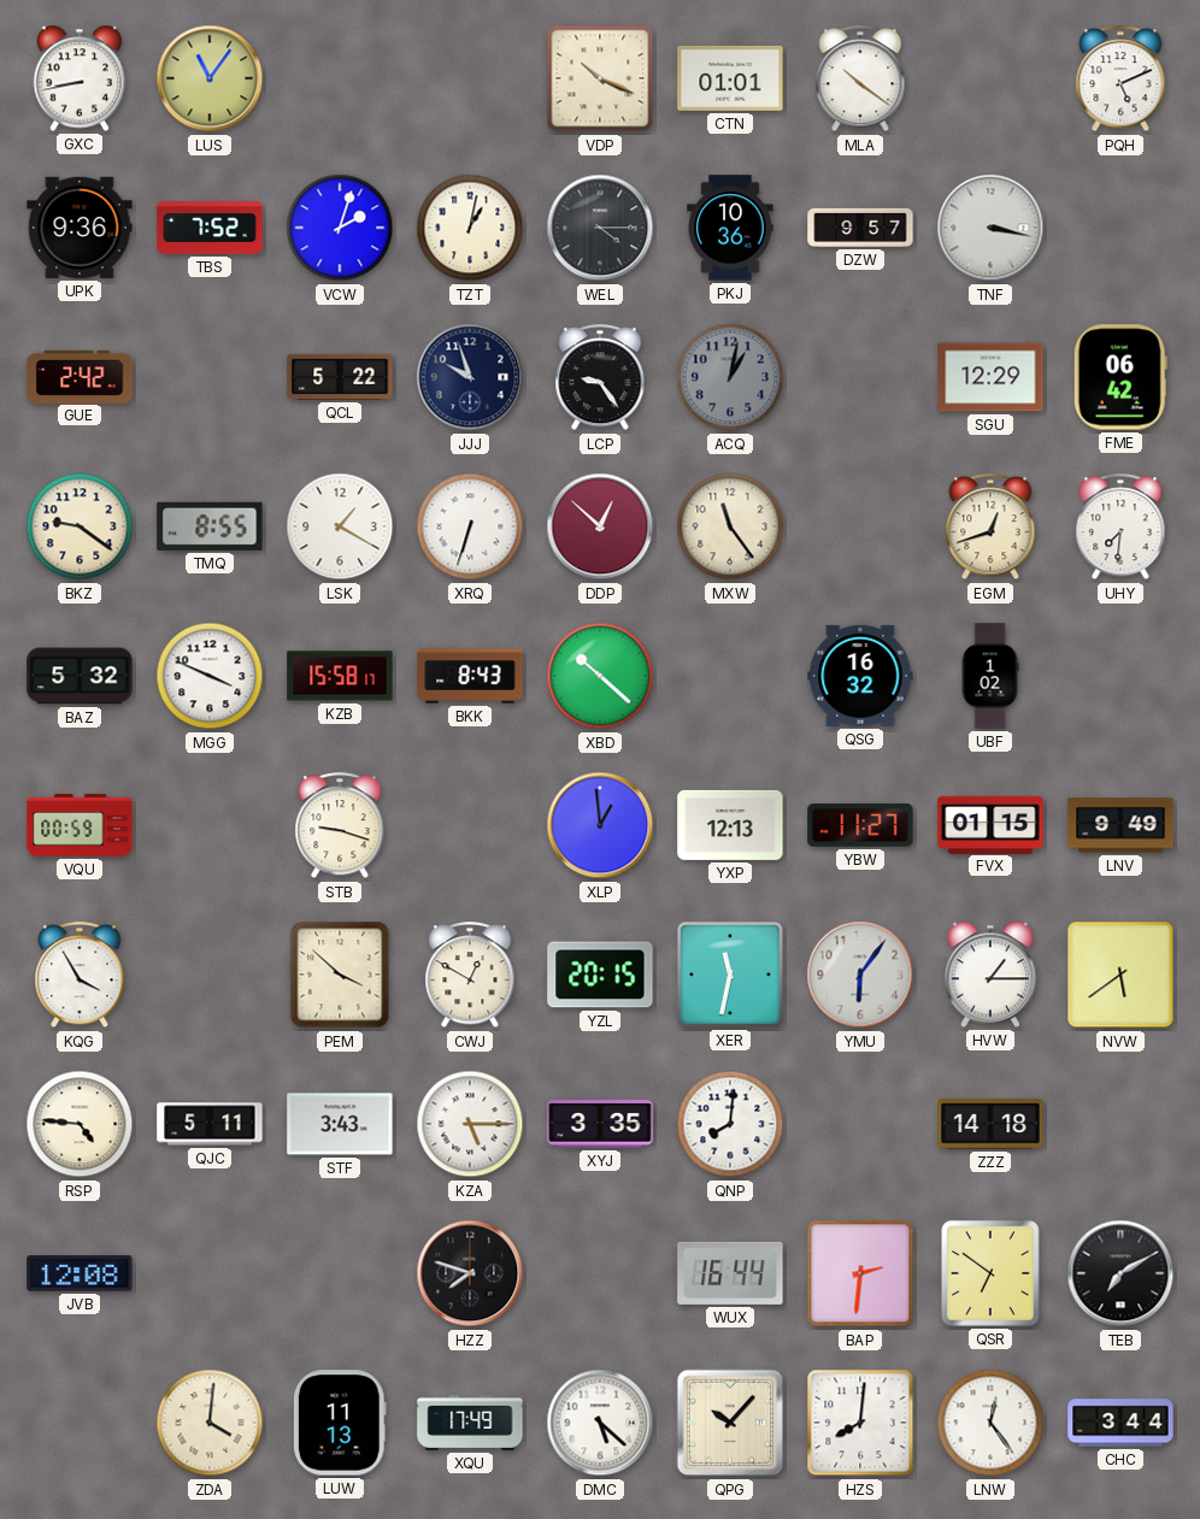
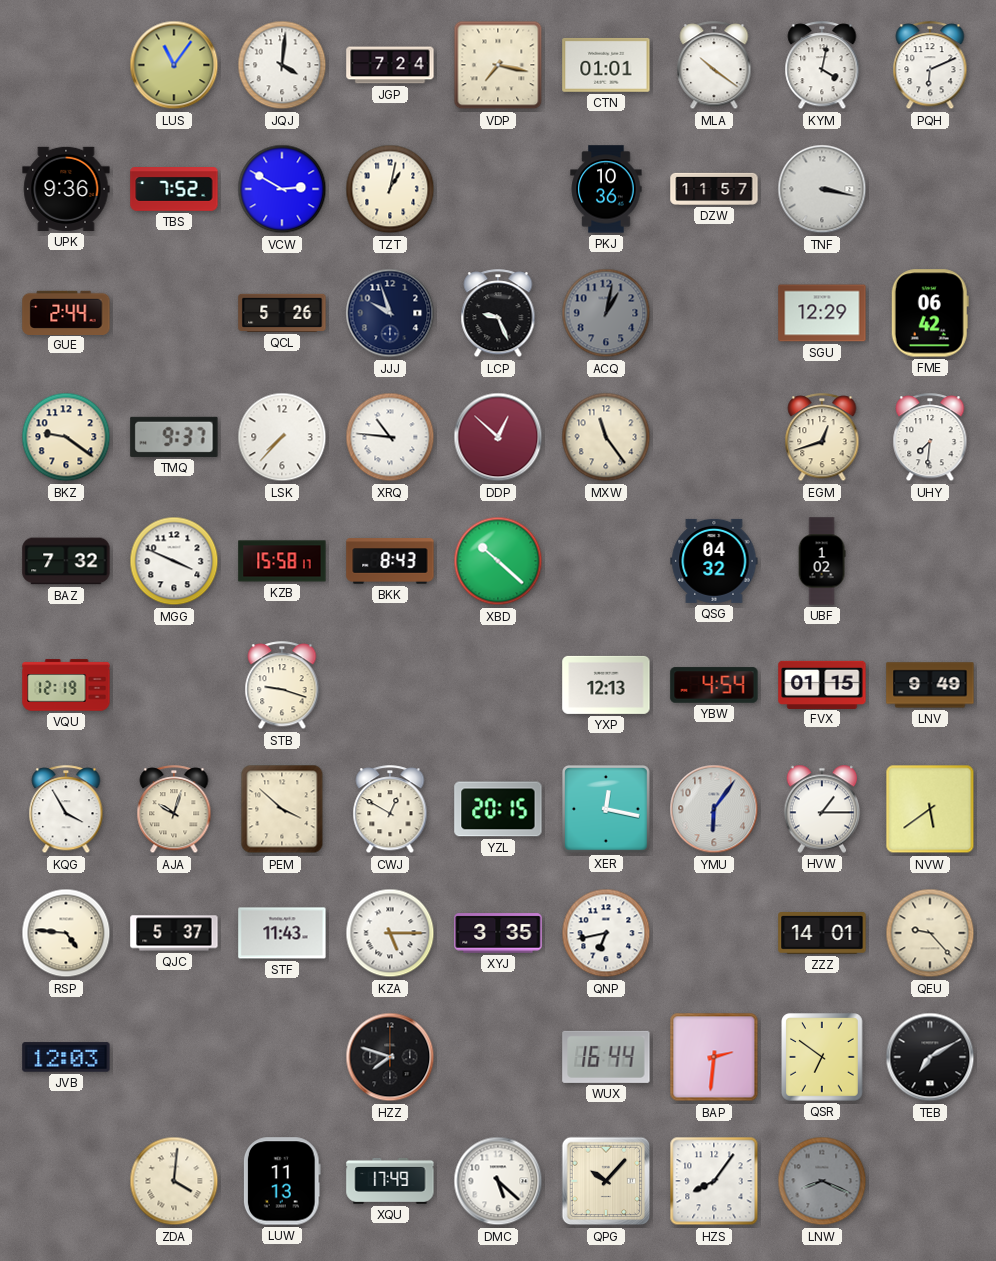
GXC: 8:43 -> none
JQJ: none -> 4:01
JGP: none -> 7:24
VDP: 10:19 -> 7:17
KYM: none -> 4:02
PQH: 5:11 -> 6:11
VCW: 2:03 -> 2:50
WEL: 4:15 -> none
DZW: 9:57 -> 11:57
GUE: 2:42 -> 2:44
QCL: 5:22 -> 5:26
LCP: 9:24 -> 9:26
TMQ: 8:55 -> 9:37
LSK: 1:20 -> 7:37
XRQ: 6:33 -> 10:46
BAZ: 5:32 -> 7:32
QSG: 16:32 -> 04:32
VQU: 00:59 -> 12:19
XLP: 12:59 -> none
YBW: 11:27 -> 4:54
AJA: none -> 10:03
XER: 11:32 -> 12:17
QJC: 5:11 -> 5:37
STF: 3:43 -> 11:43
QNP: 8:01 -> 6:43
ZZZ: 14:18 -> 14:01
QEU: none -> 9:23
JVB: 12:08 -> 12:03
HZS: 8:01 -> 8:06
LNW: 12:24 -> 8:19
LNW dial: white -> grey
CHC: 3:44 -> none
